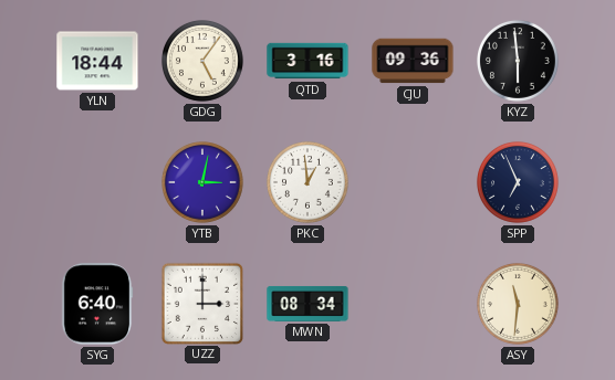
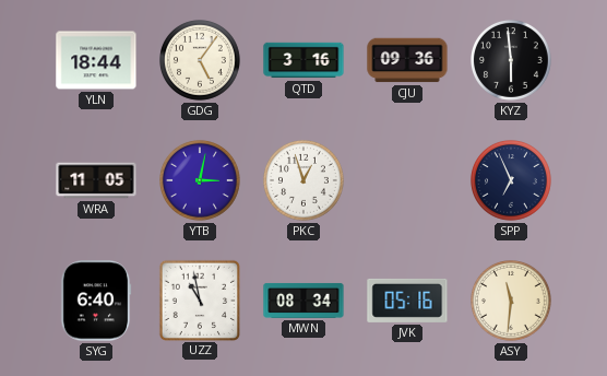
WRA: none -> 11:05
PKC: 12:59 -> 12:57
UZZ: 3:00 -> 10:58
JVK: none -> 05:16
